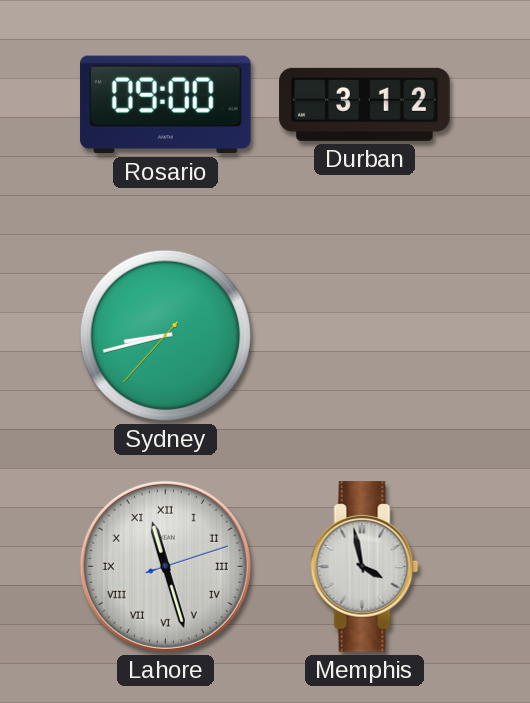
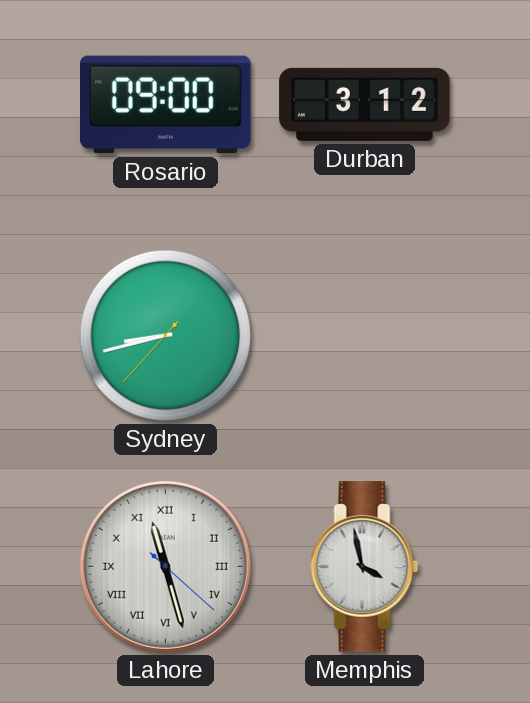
Lahore: 11:27:12 -> 11:27:22
